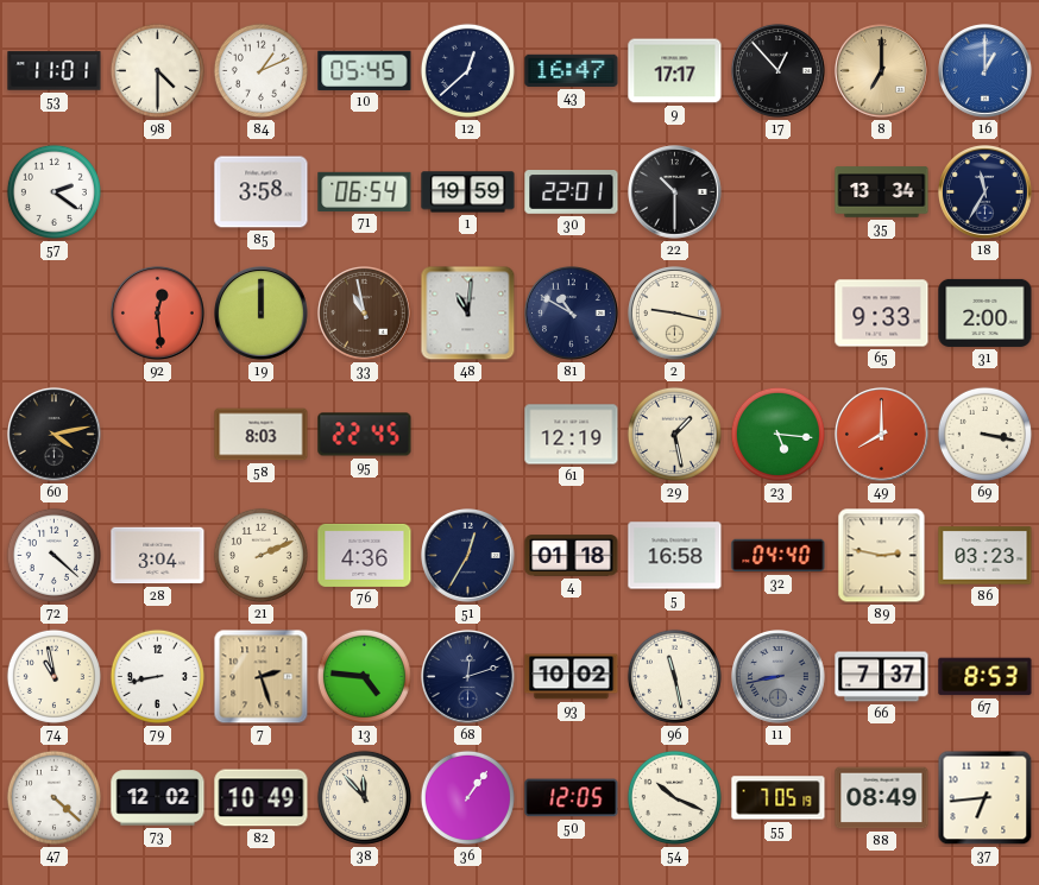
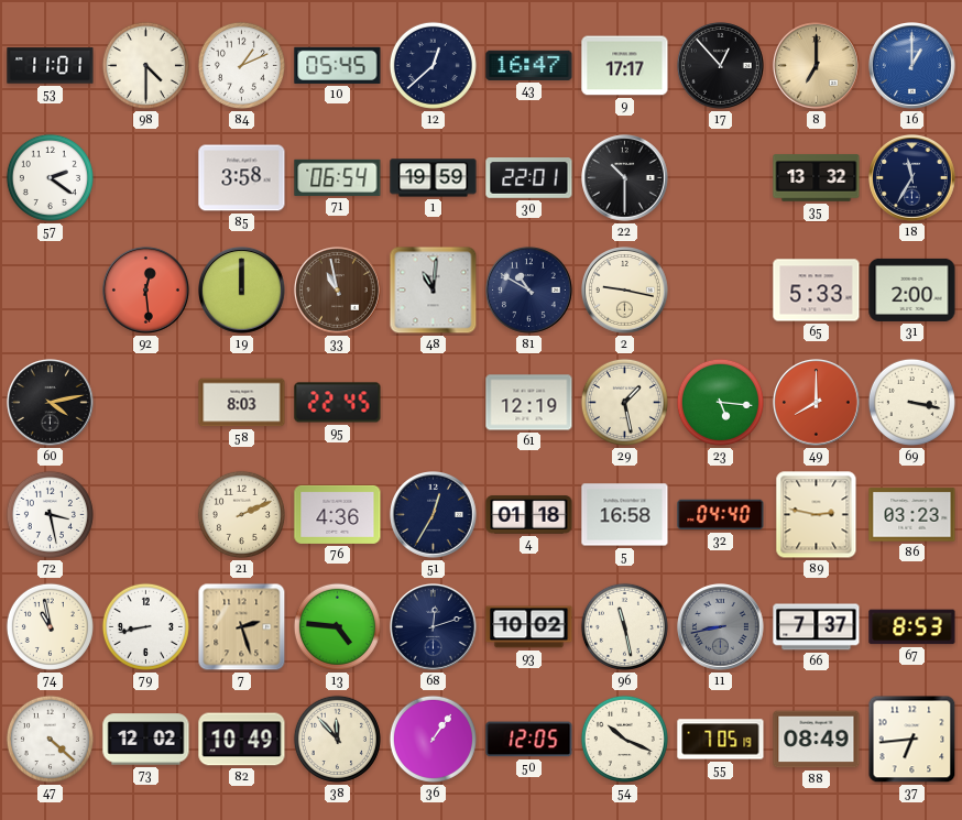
35: 13:34 -> 13:32
65: 9:33 -> 5:33
72: 4:22 -> 3:28
28: 3:04 -> none
